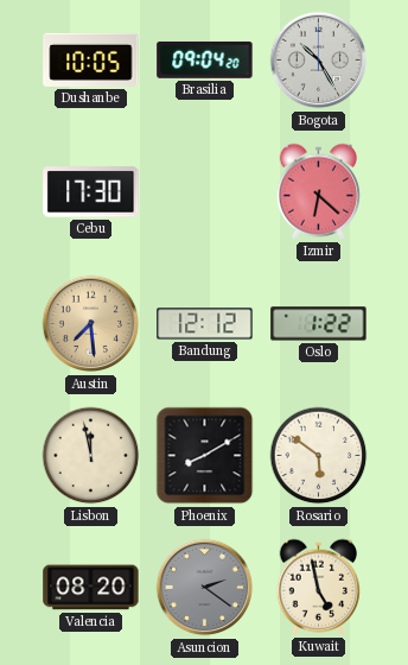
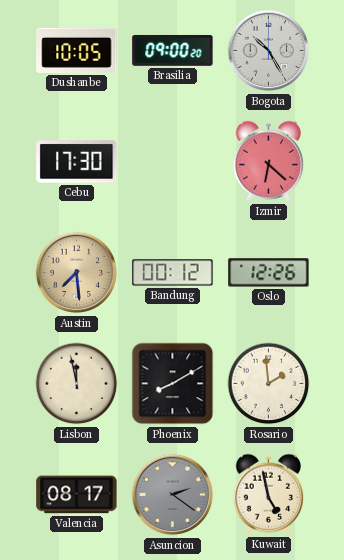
Brasilia: 09:04 -> 09:00
Bandung: 12:12 -> 00:12
Oslo: 1:22 -> 12:26
Rosario: 5:51 -> 1:59
Valencia: 08:20 -> 08:17
